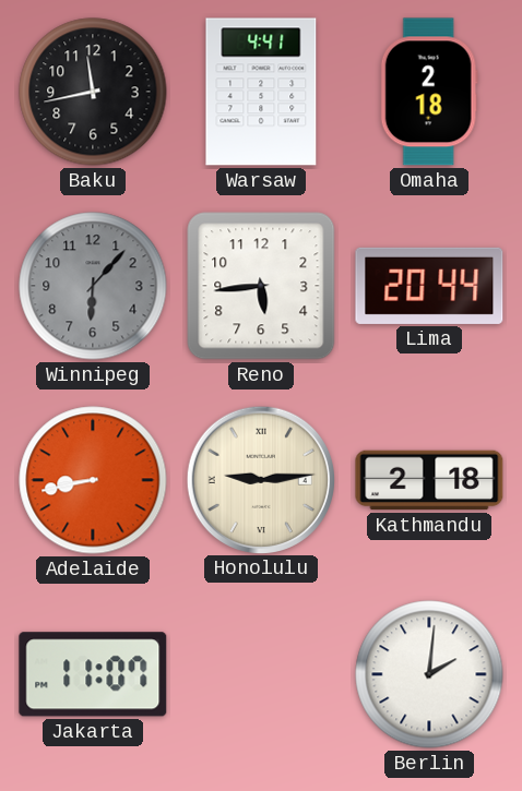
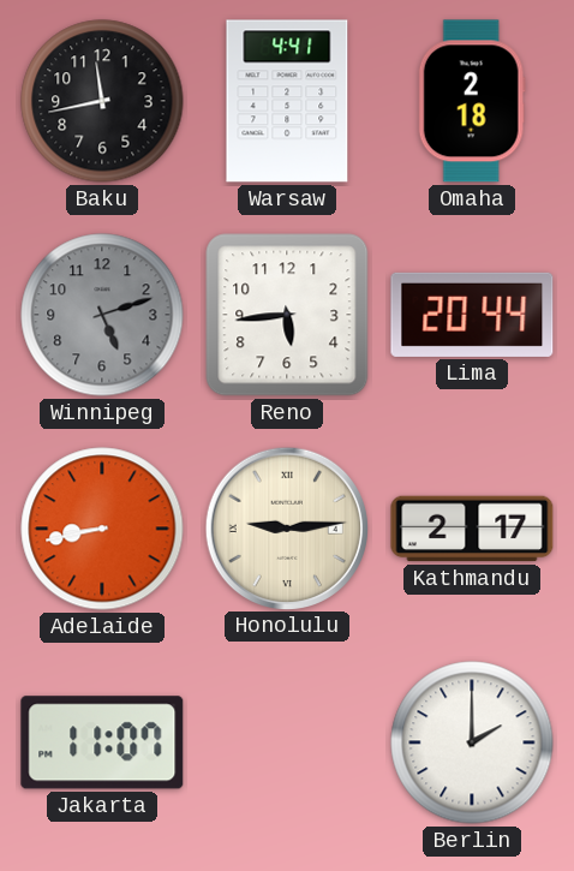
Winnipeg: 6:07 -> 5:12
Kathmandu: 2:18 -> 2:17
Berlin: 2:01 -> 2:00
